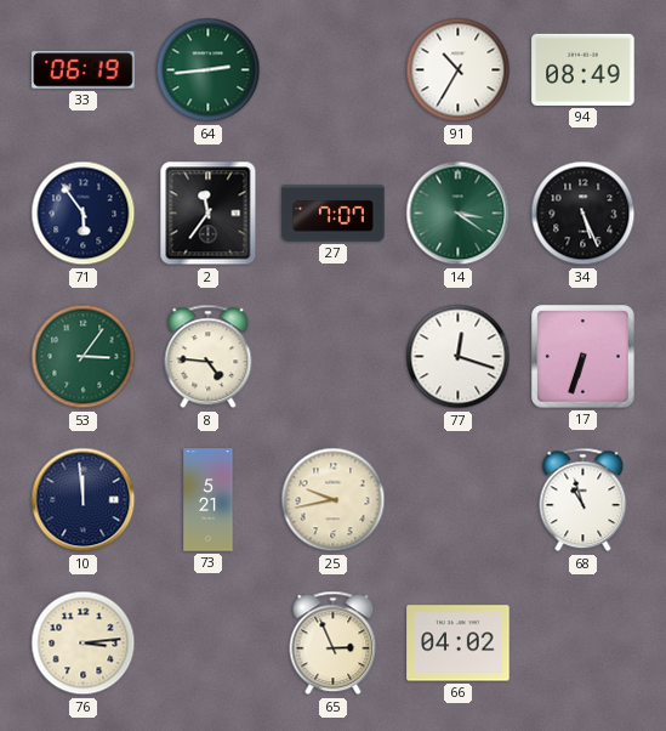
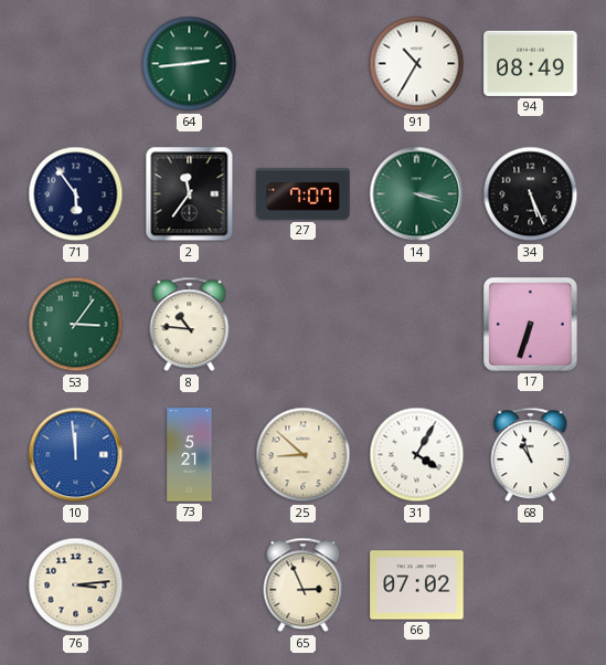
33: 06:19 -> none
14: 3:21 -> 3:18
8: 4:46 -> 10:46
77: 12:18 -> none
10 dial: navy -> blue
25: 9:43 -> 8:52
31: none -> 4:05
66: 04:02 -> 07:02
